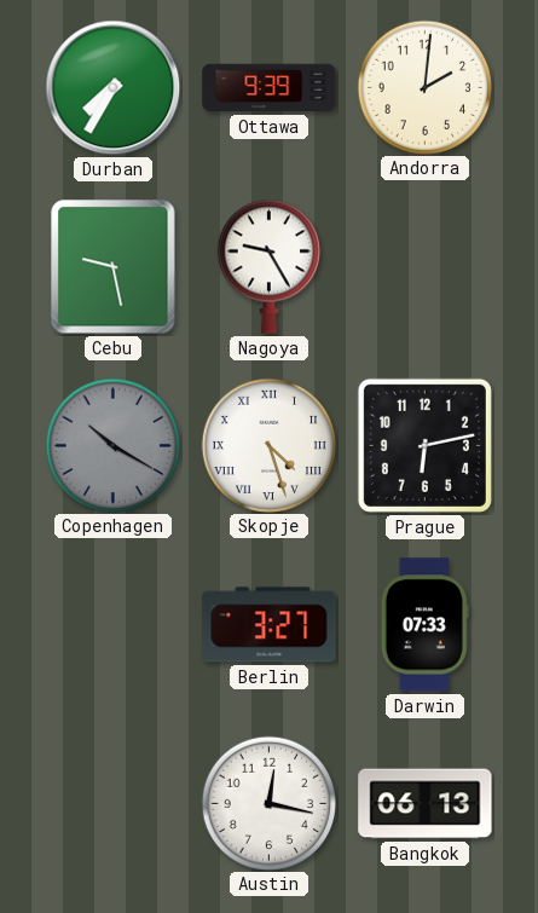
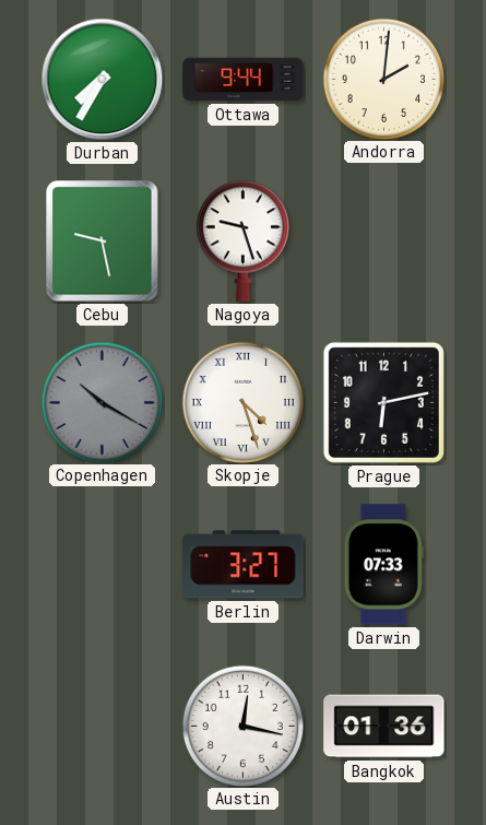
Ottawa: 9:39 -> 9:44
Nagoya: 9:25 -> 9:27
Bangkok: 06:13 -> 01:36
